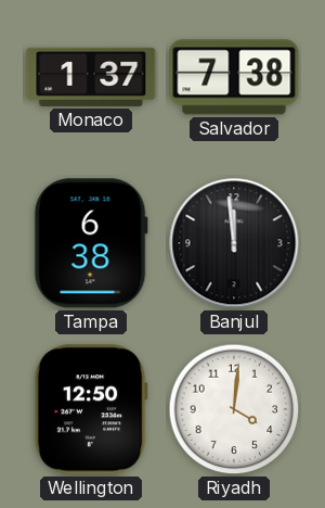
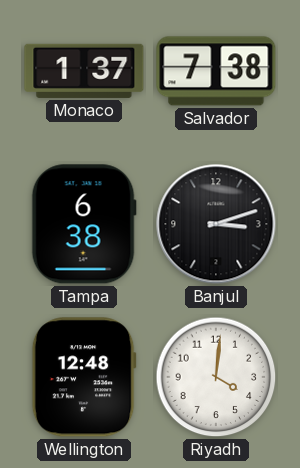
Banjul: 11:59 -> 3:12
Wellington: 12:50 -> 12:48
